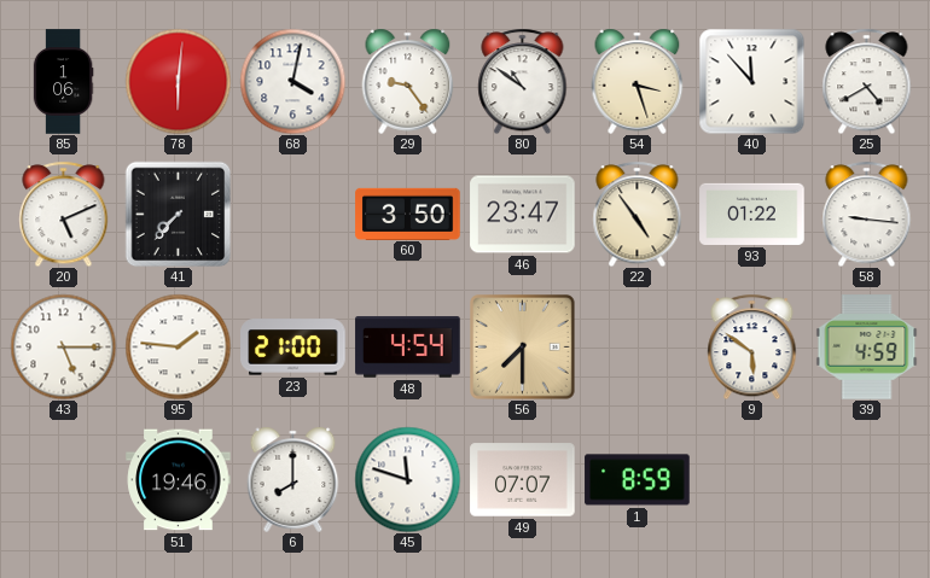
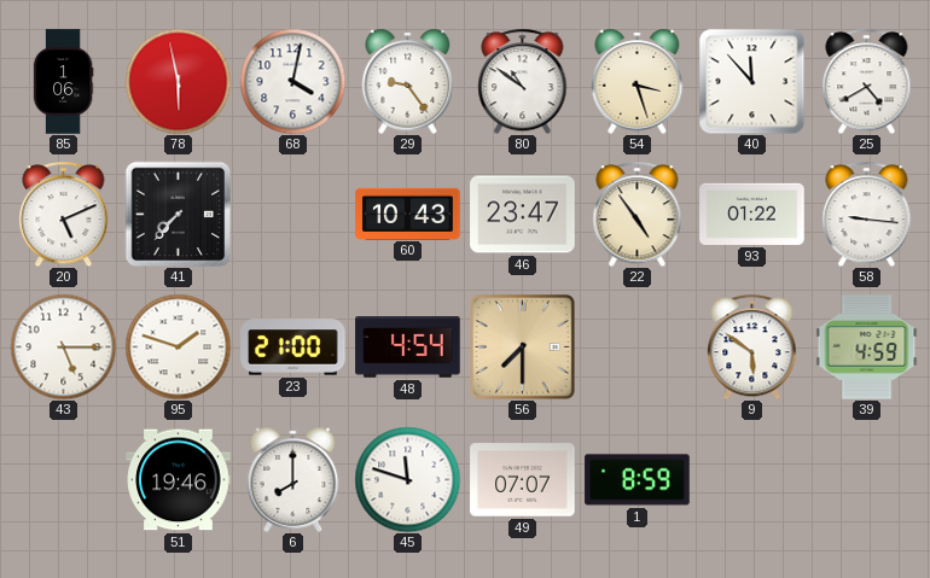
78: 6:01 -> 5:58
60: 3:50 -> 10:43
95: 1:46 -> 1:48
